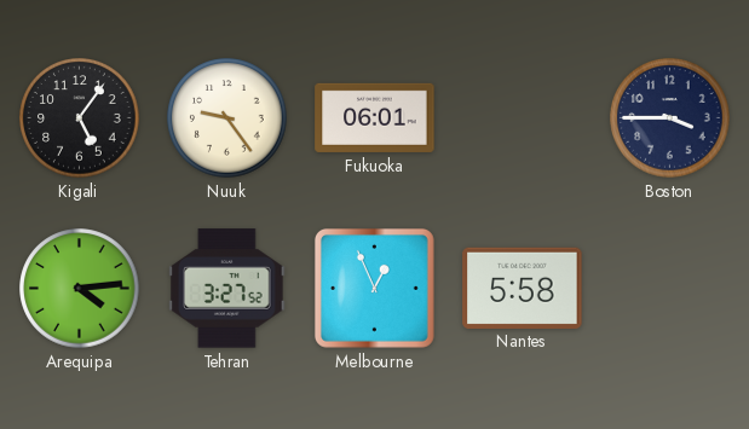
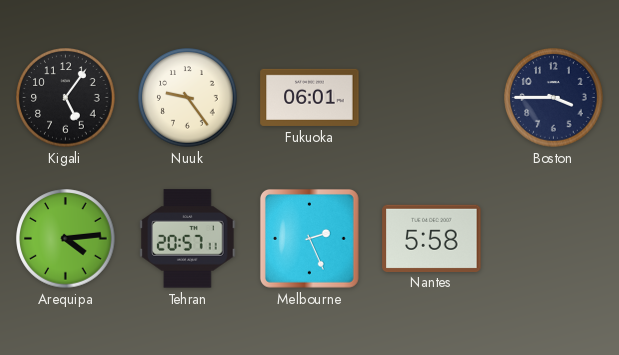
Tehran: 3:27 -> 20:57
Melbourne: 12:56 -> 2:26
